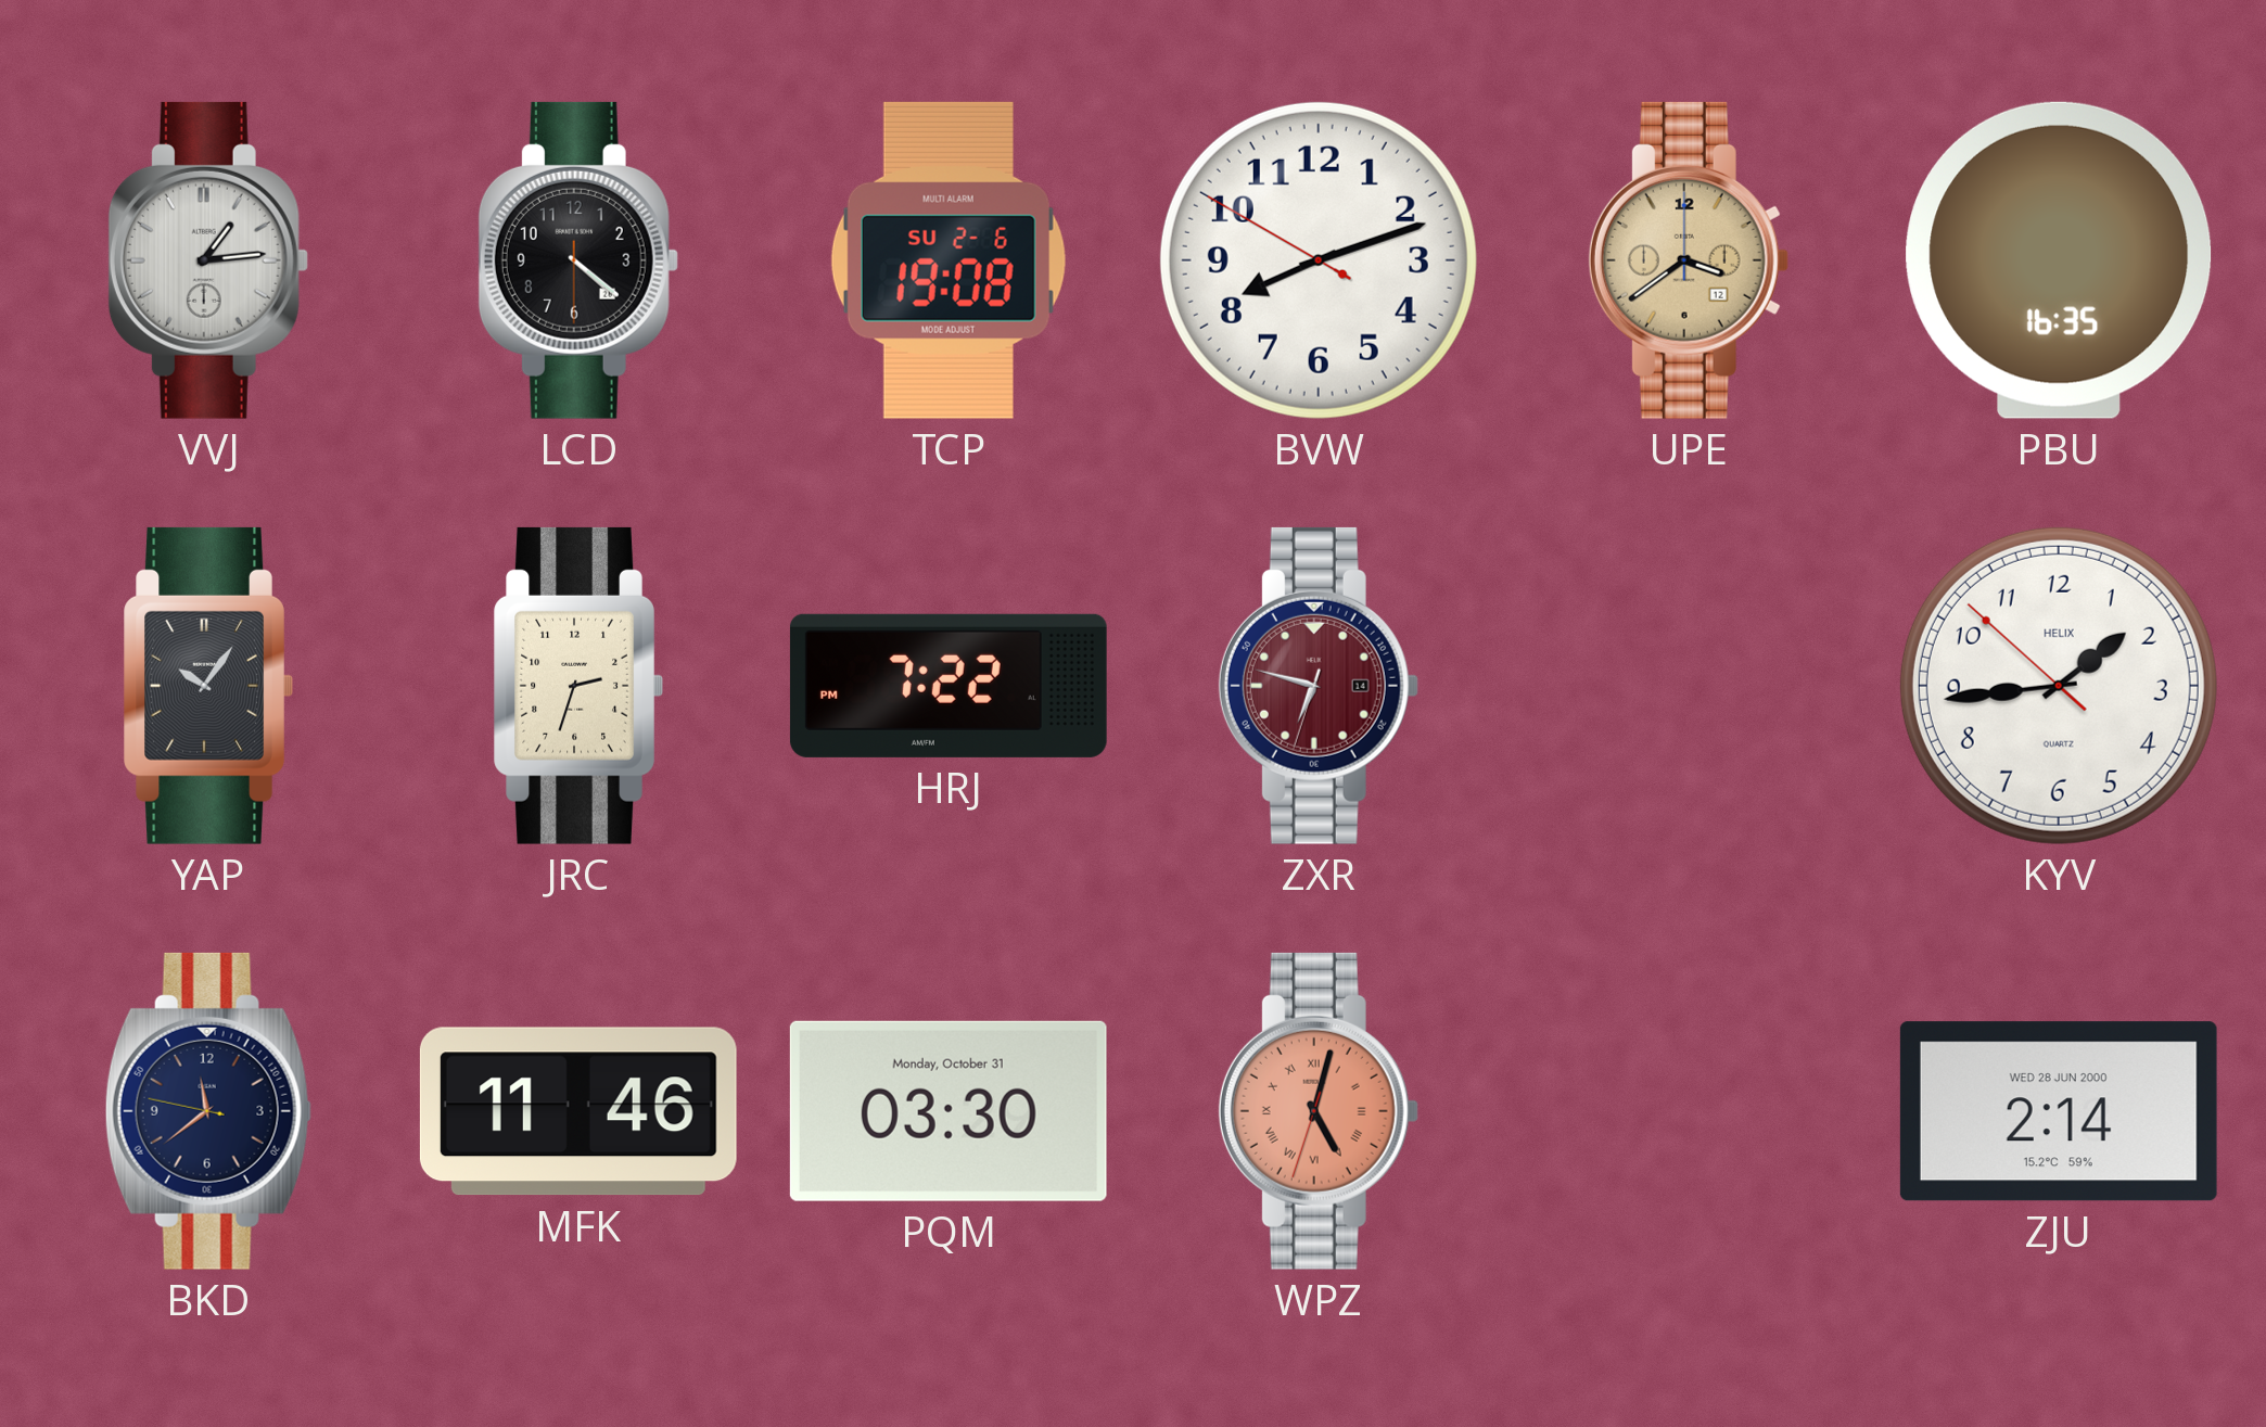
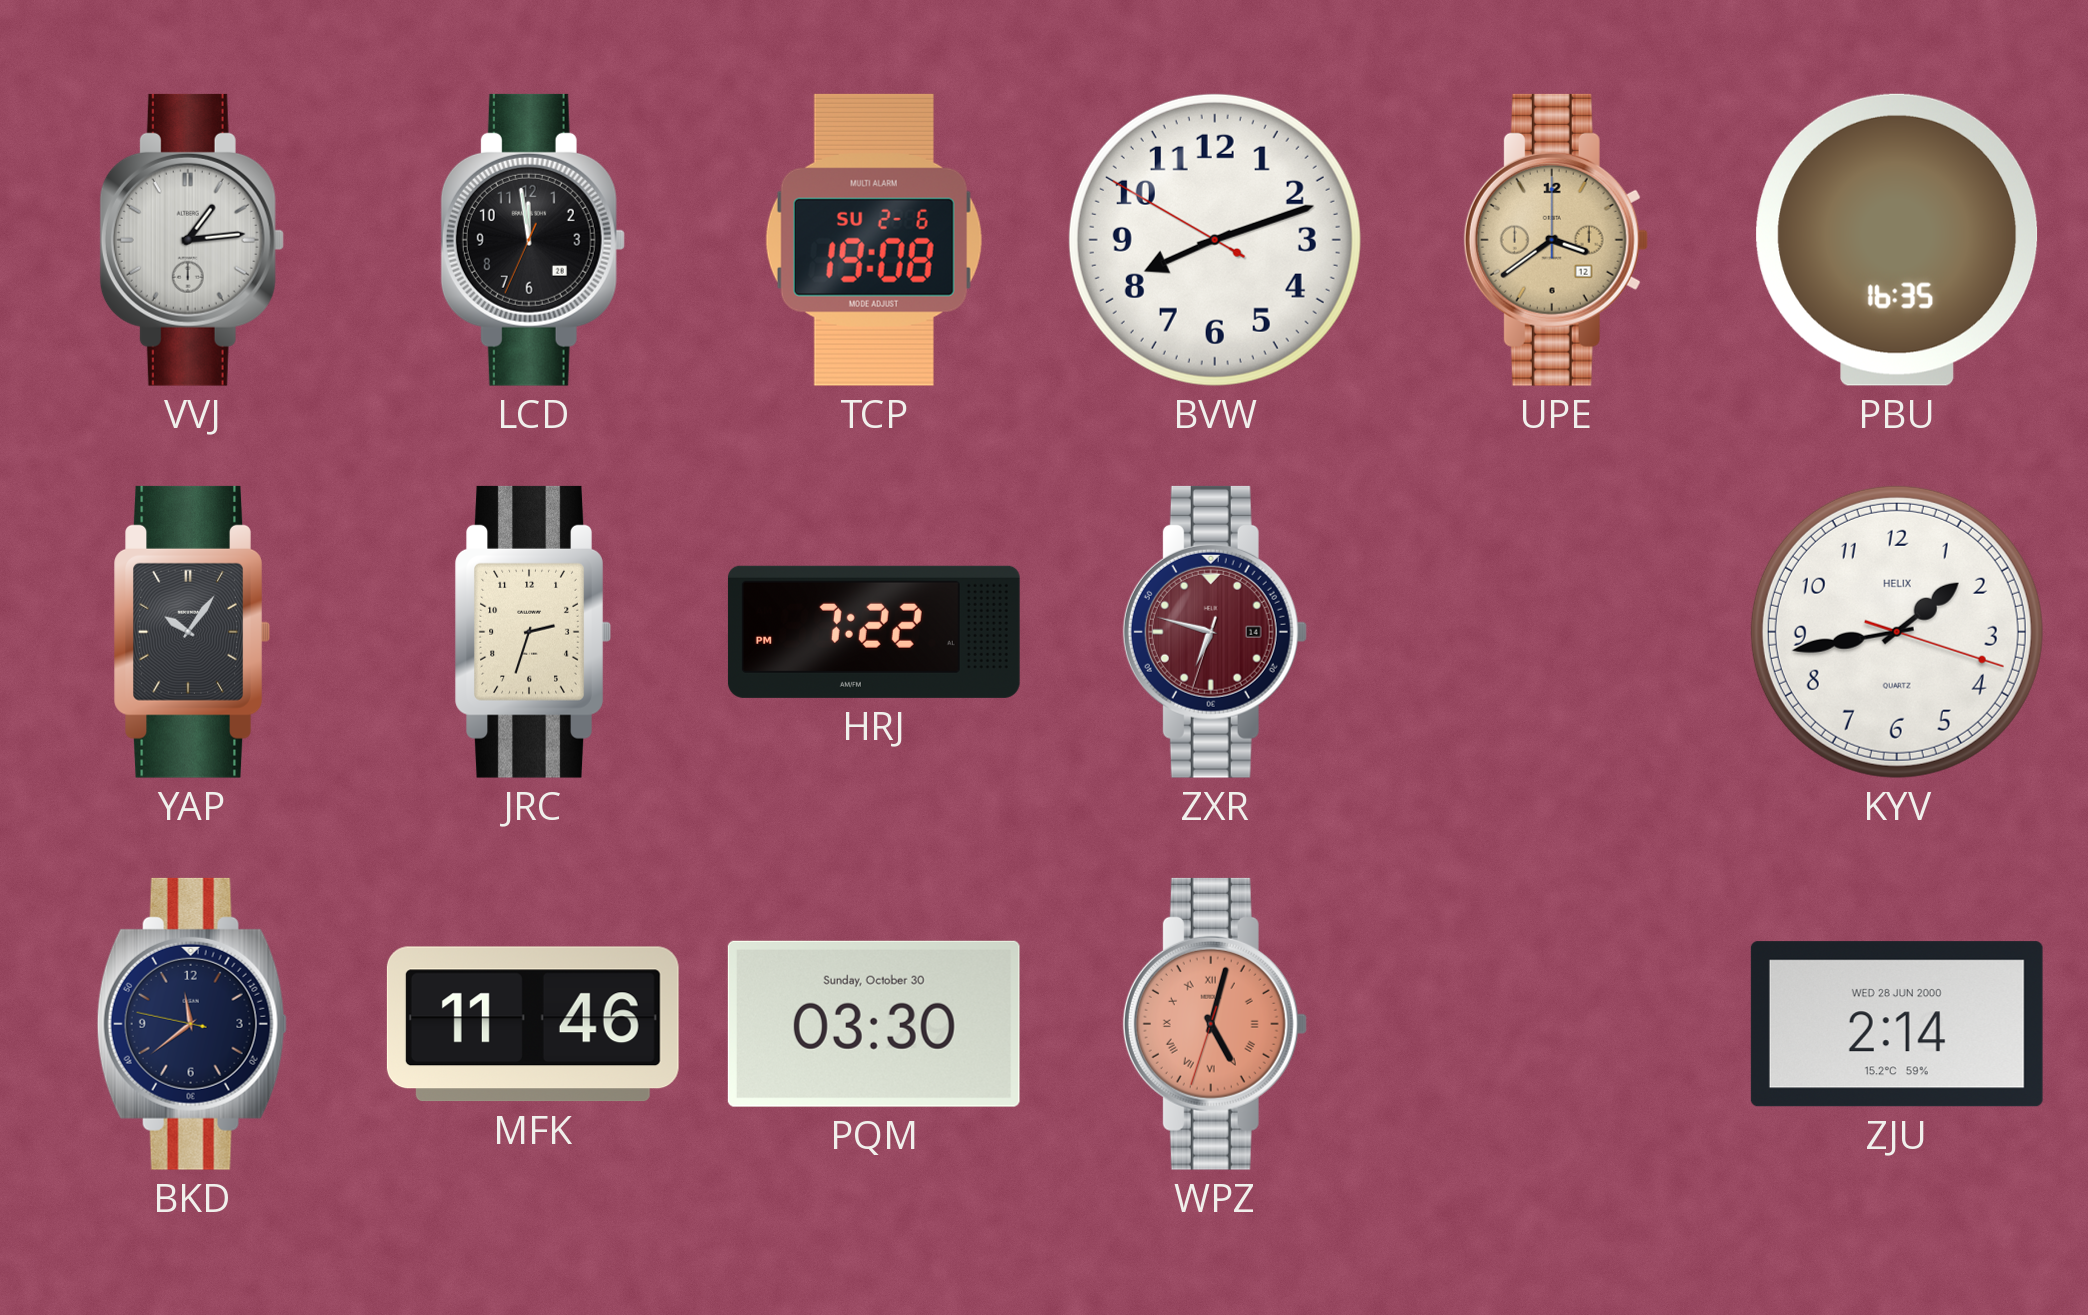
LCD: 4:21 -> 11:58
KYV: 1:43:52 -> 1:43:18
PQM date: Monday, October 31 -> Sunday, October 30
